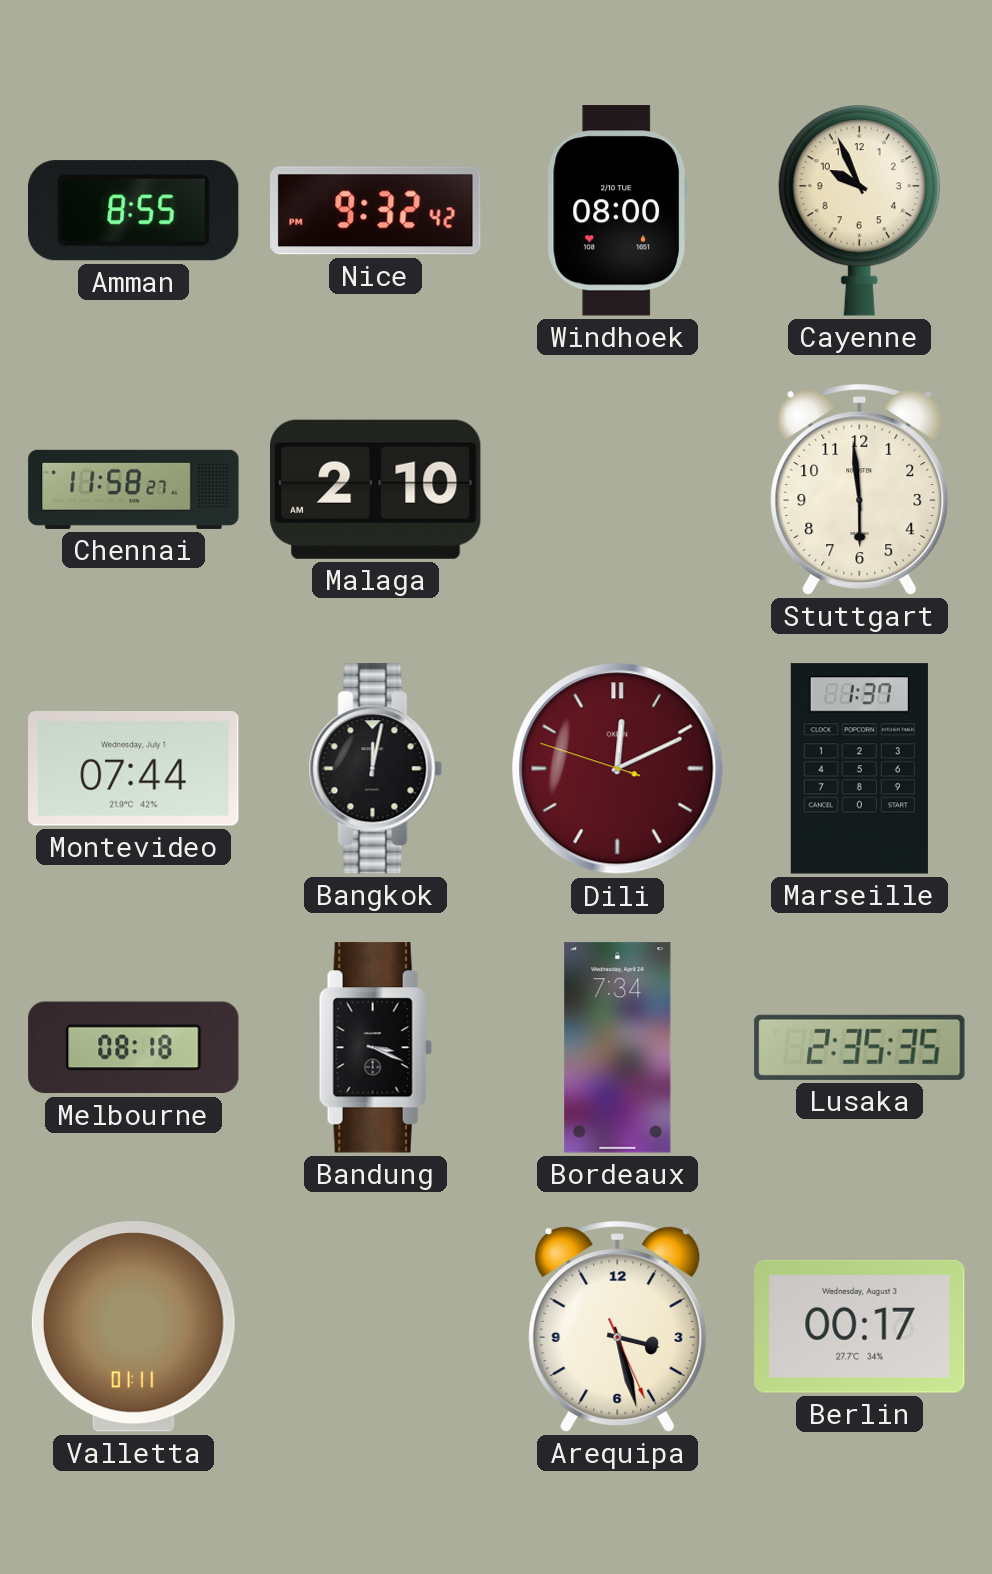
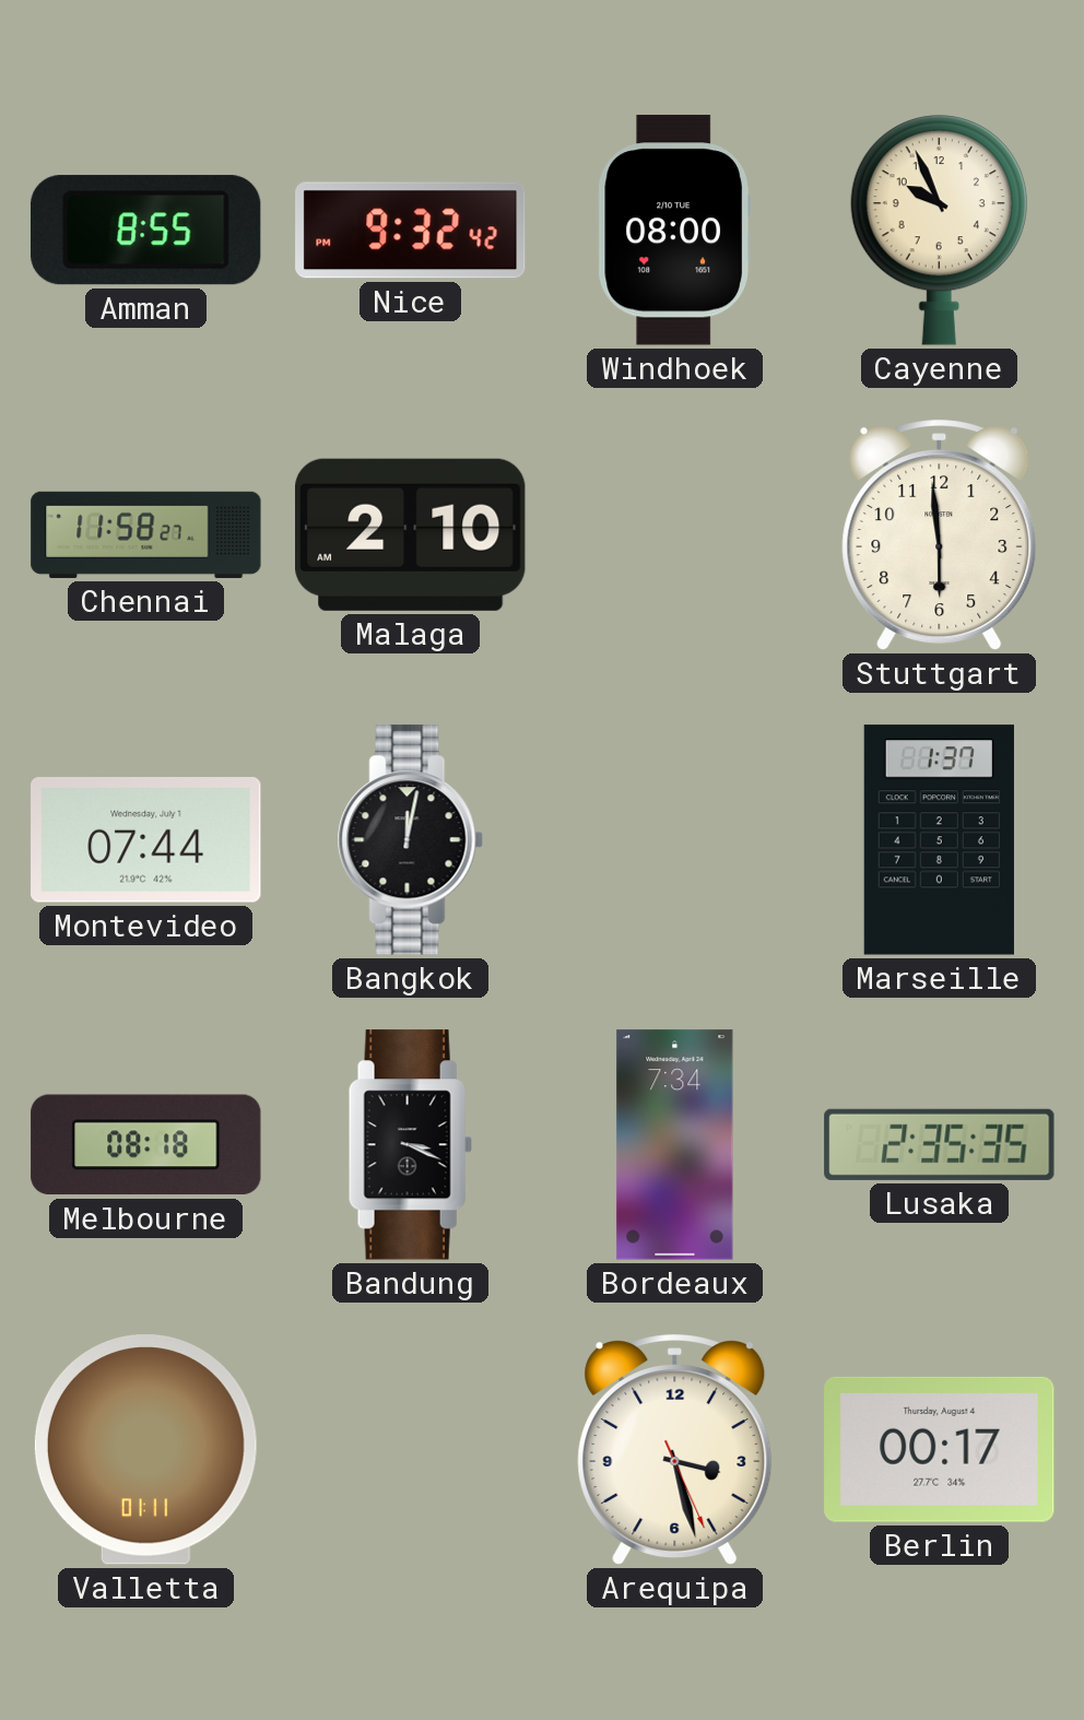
Dili: 12:10 -> none
Berlin date: Wednesday, August 3 -> Thursday, August 4
